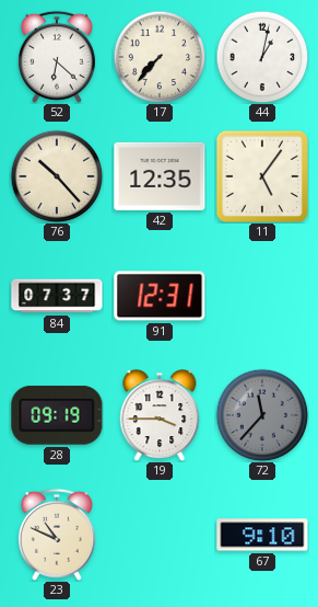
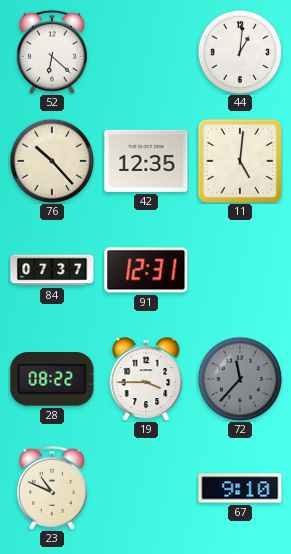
17: 7:37 -> none
44: 1:02 -> 1:01
11: 5:06 -> 5:01
28: 09:19 -> 08:22
